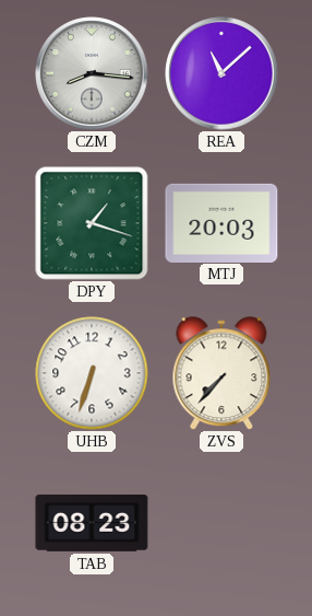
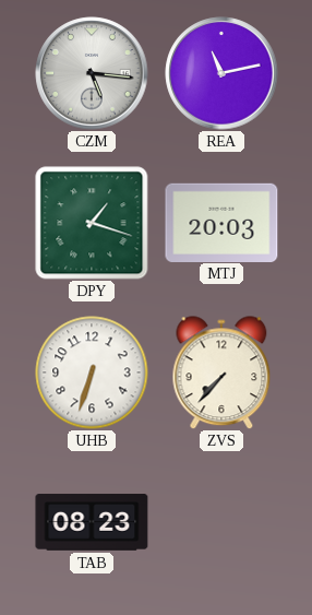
CZM: 8:16 -> 5:16
REA: 11:08 -> 11:13
